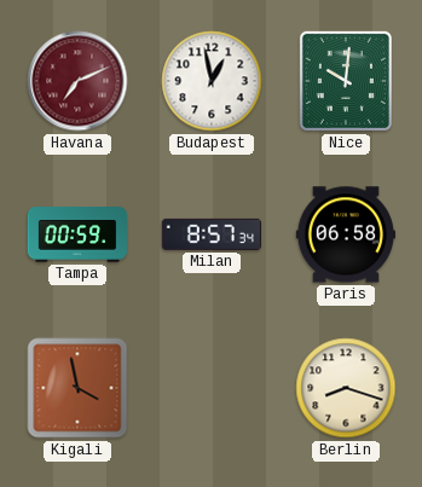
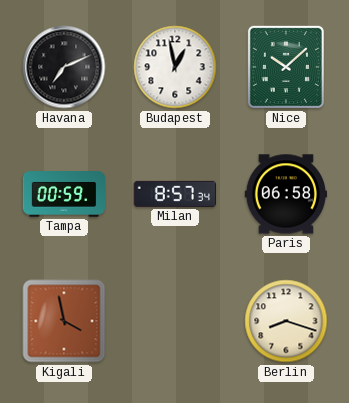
Havana dial: burgundy -> black
Nice: 10:01 -> 10:08
